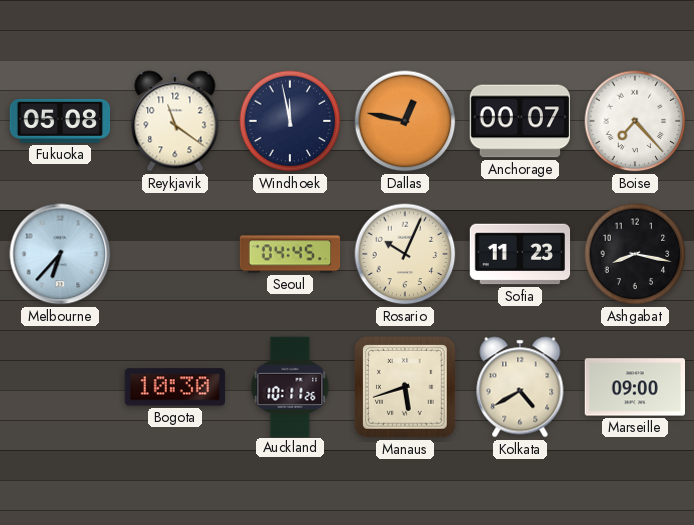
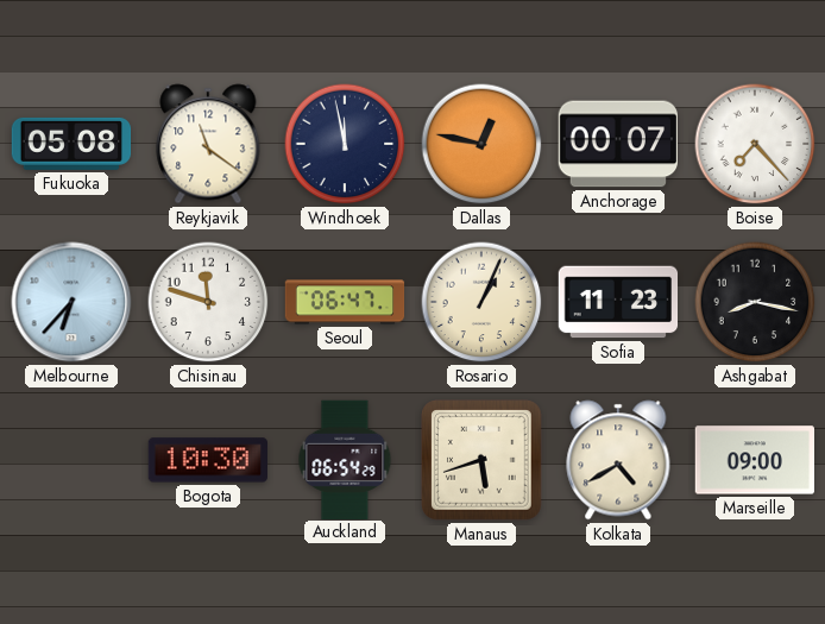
Chisinau: none -> 11:48
Seoul: 04:45 -> 06:47
Rosario: 10:04 -> 1:04
Auckland: 10:11 -> 06:54
